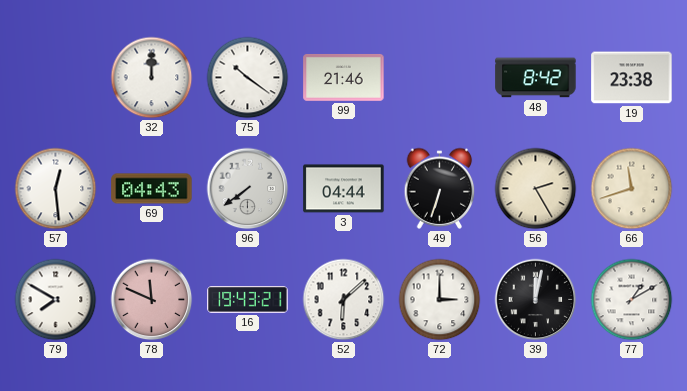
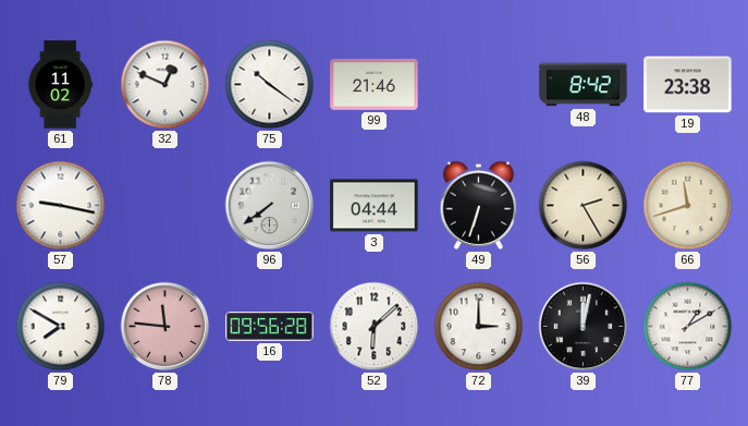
61: none -> 11:02
32: 12:00 -> 12:49
57: 12:29 -> 9:17
69: 04:43 -> none
78: 11:49 -> 11:46
16: 19:43 -> 09:56
